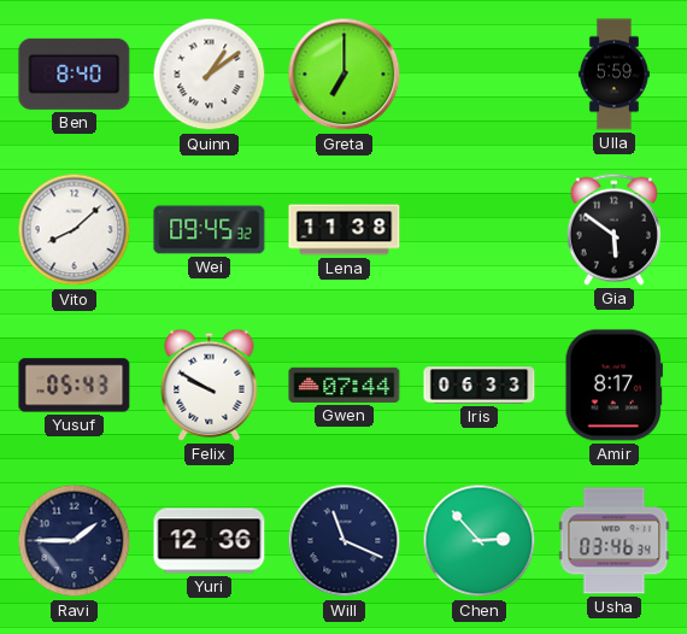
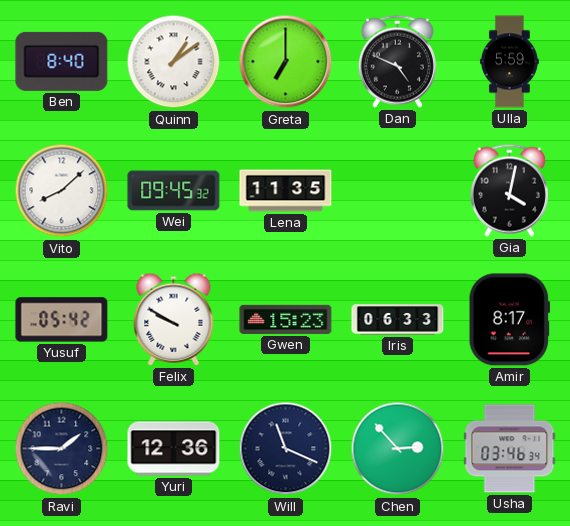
Dan: none -> 4:49
Lena: 11:38 -> 11:35
Gia: 5:51 -> 4:02
Yusuf: 05:43 -> 05:42
Gwen: 07:44 -> 15:23
